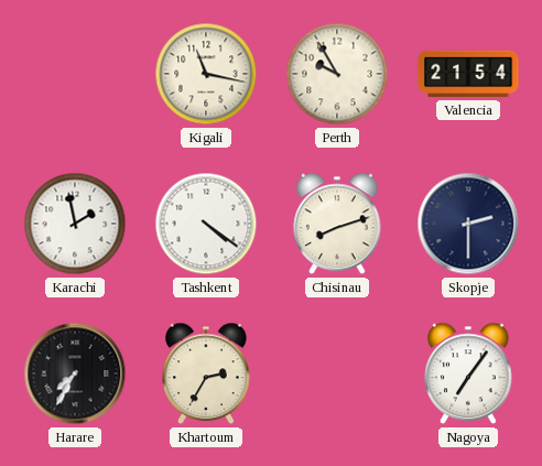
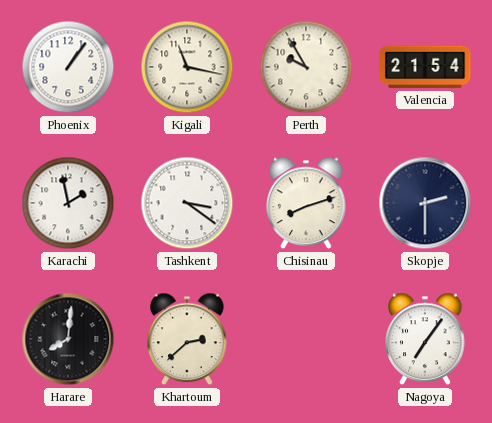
Phoenix: none -> 1:06
Tashkent: 4:21 -> 3:21
Harare: 7:35 -> 8:01
Khartoum: 2:35 -> 2:38
